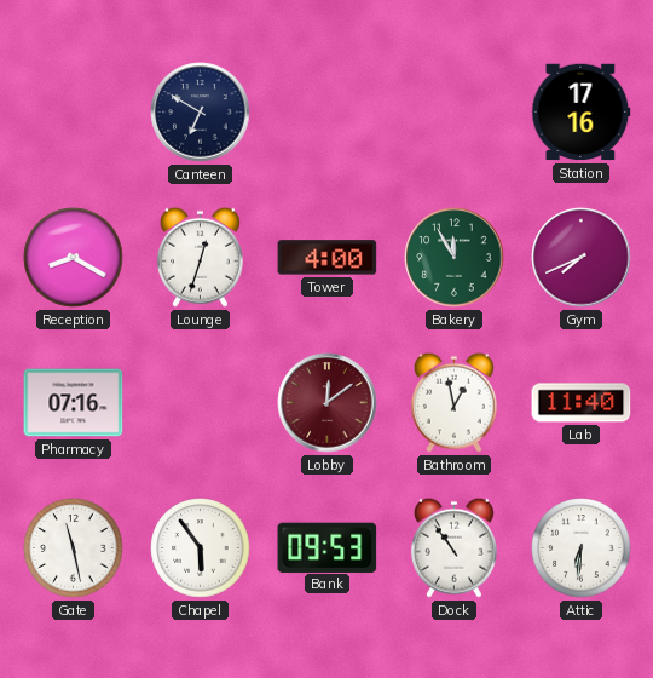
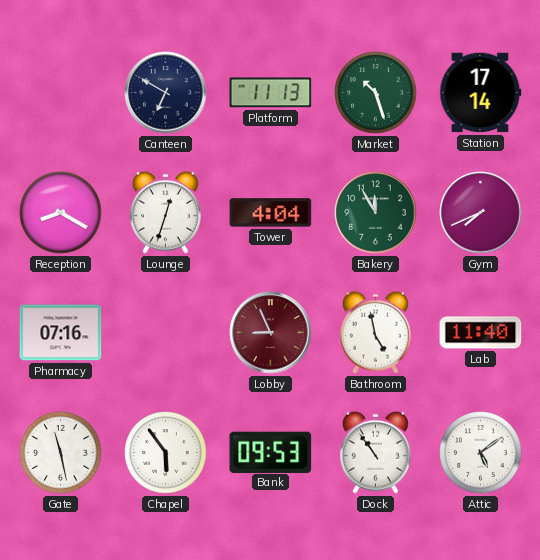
Platform: none -> 11:13
Market: none -> 10:27
Station: 17:16 -> 17:14
Tower: 4:00 -> 4:04
Lobby: 12:09 -> 8:56
Bathroom: 12:58 -> 4:58
Attic: 6:31 -> 5:09
